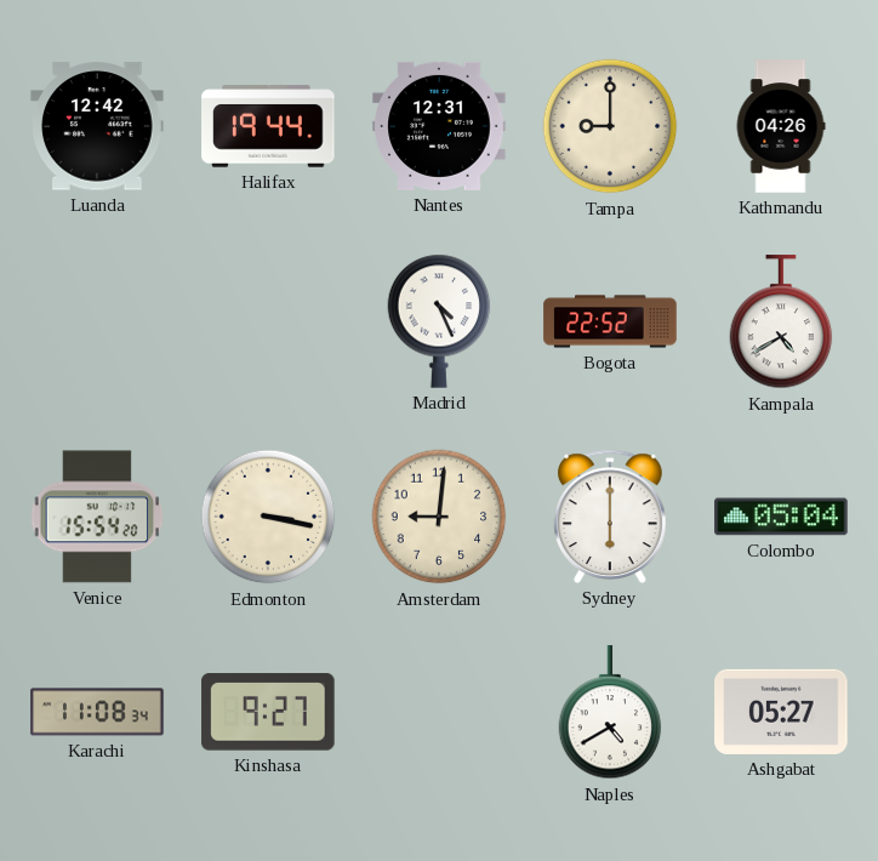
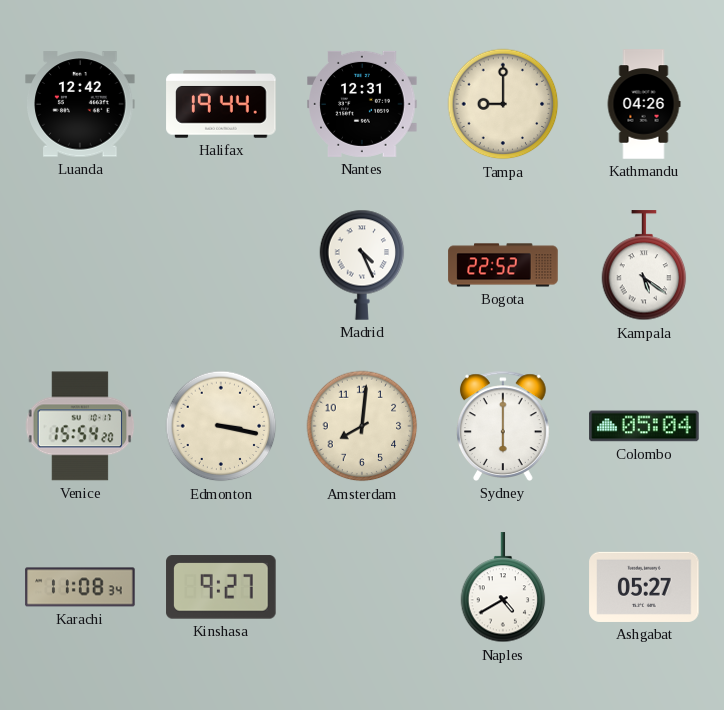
Kampala: 4:40 -> 5:21
Amsterdam: 9:01 -> 8:01
